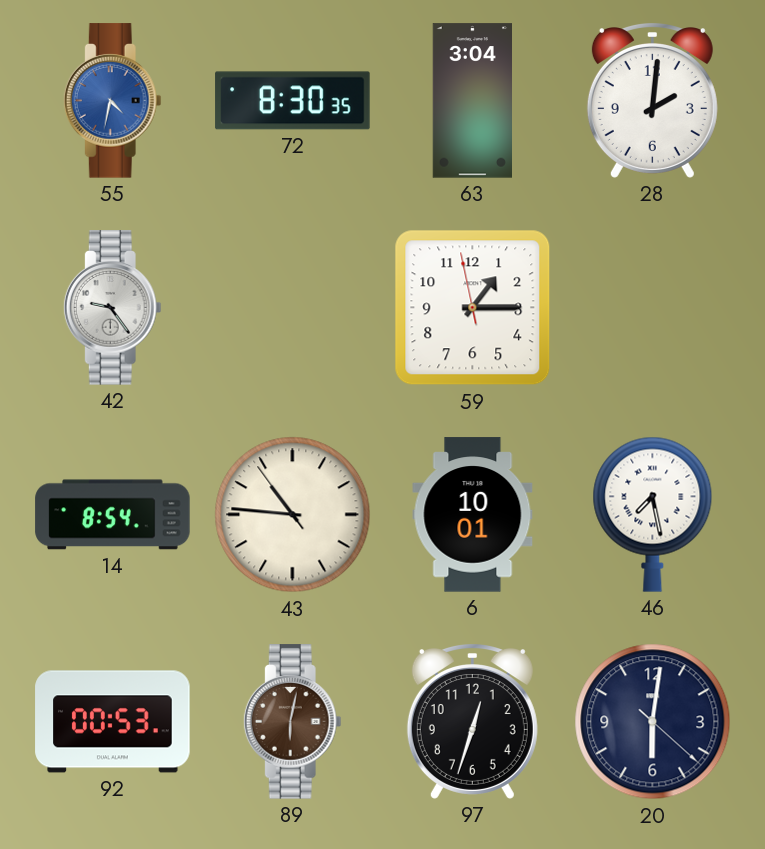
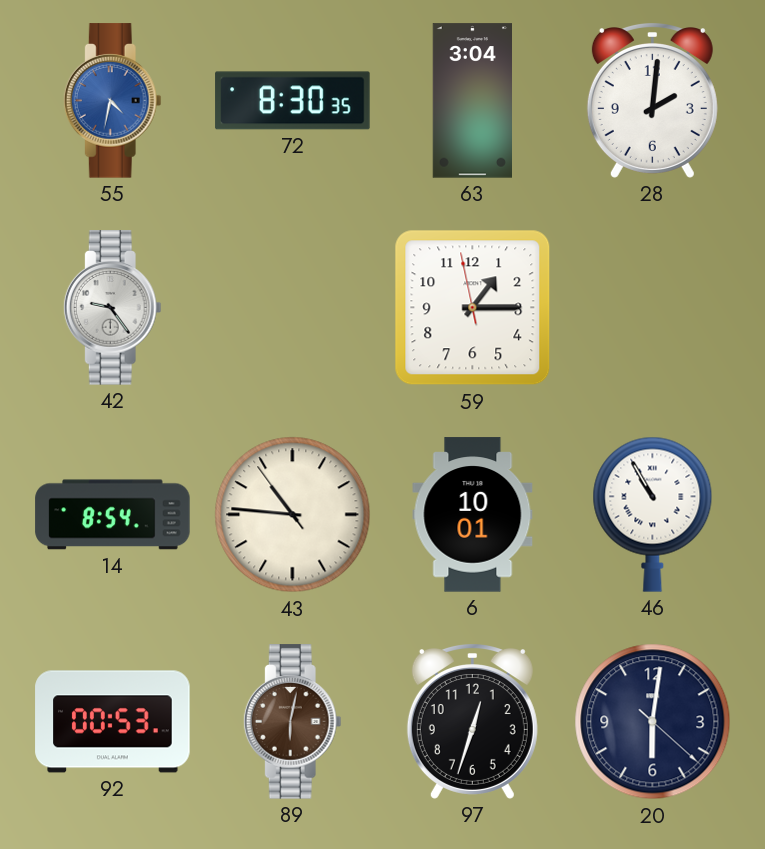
46: 7:28 -> 10:55
